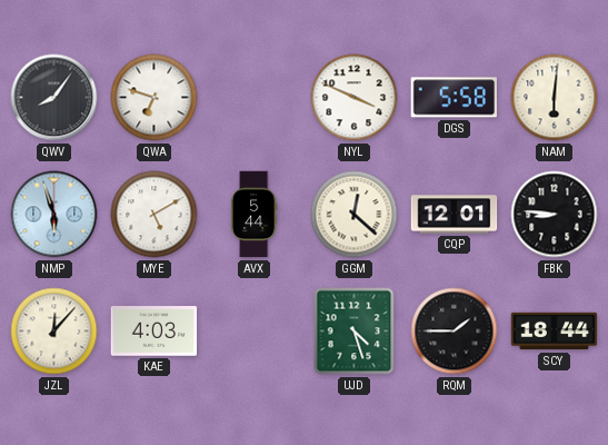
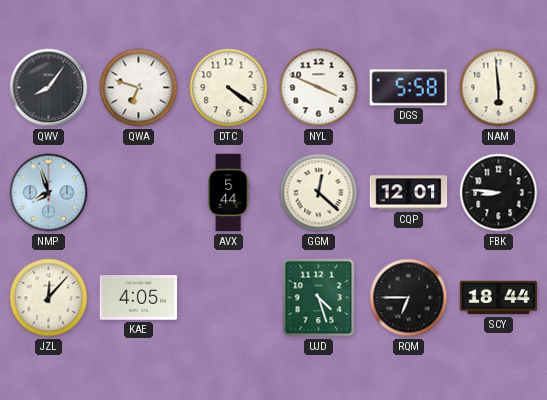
DTC: none -> 4:21
NAM: 6:01 -> 5:59
NMP: 5:57 -> 7:57
MYE: 5:10 -> none
KAE: 4:03 -> 4:05
RQM: 1:45 -> 6:45
